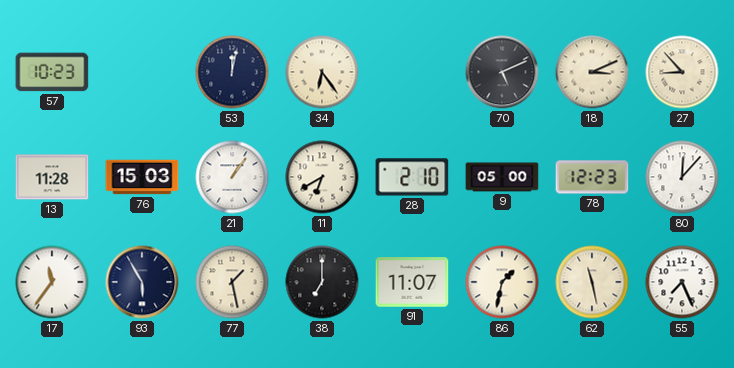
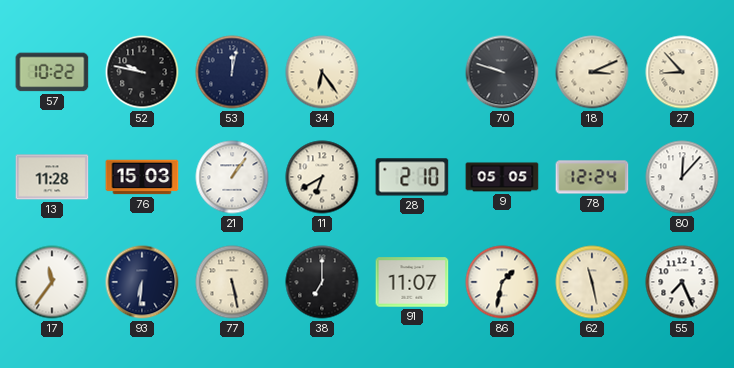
57: 10:23 -> 10:22
52: none -> 9:47
70: 5:11 -> 9:48
9: 05:00 -> 05:05
78: 12:23 -> 12:24
93: 5:55 -> 6:31
77: 1:28 -> 5:28
